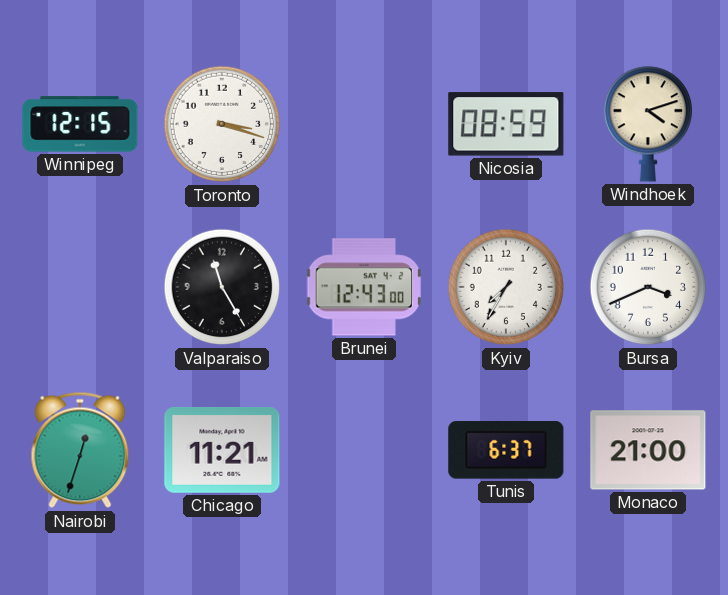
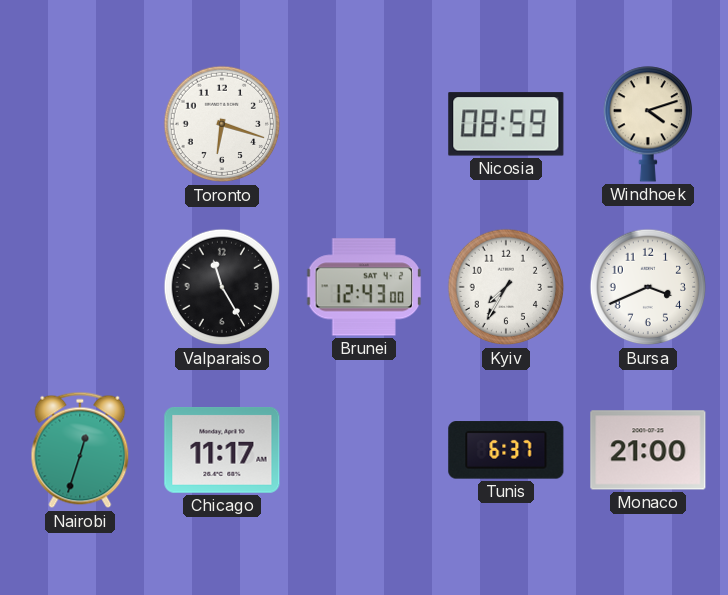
Winnipeg: 12:15 -> none
Toronto: 3:18 -> 6:18
Chicago: 11:21 -> 11:17
